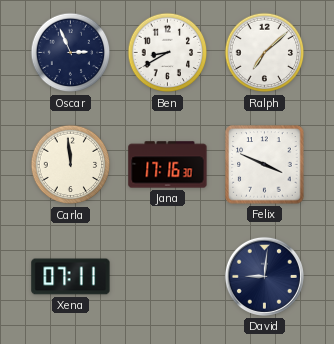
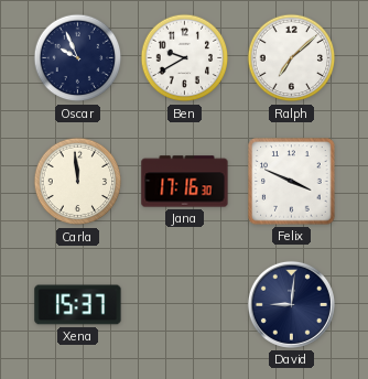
Oscar: 2:56 -> 9:56
Ben: 8:40 -> 9:40
Xena: 07:11 -> 15:37
